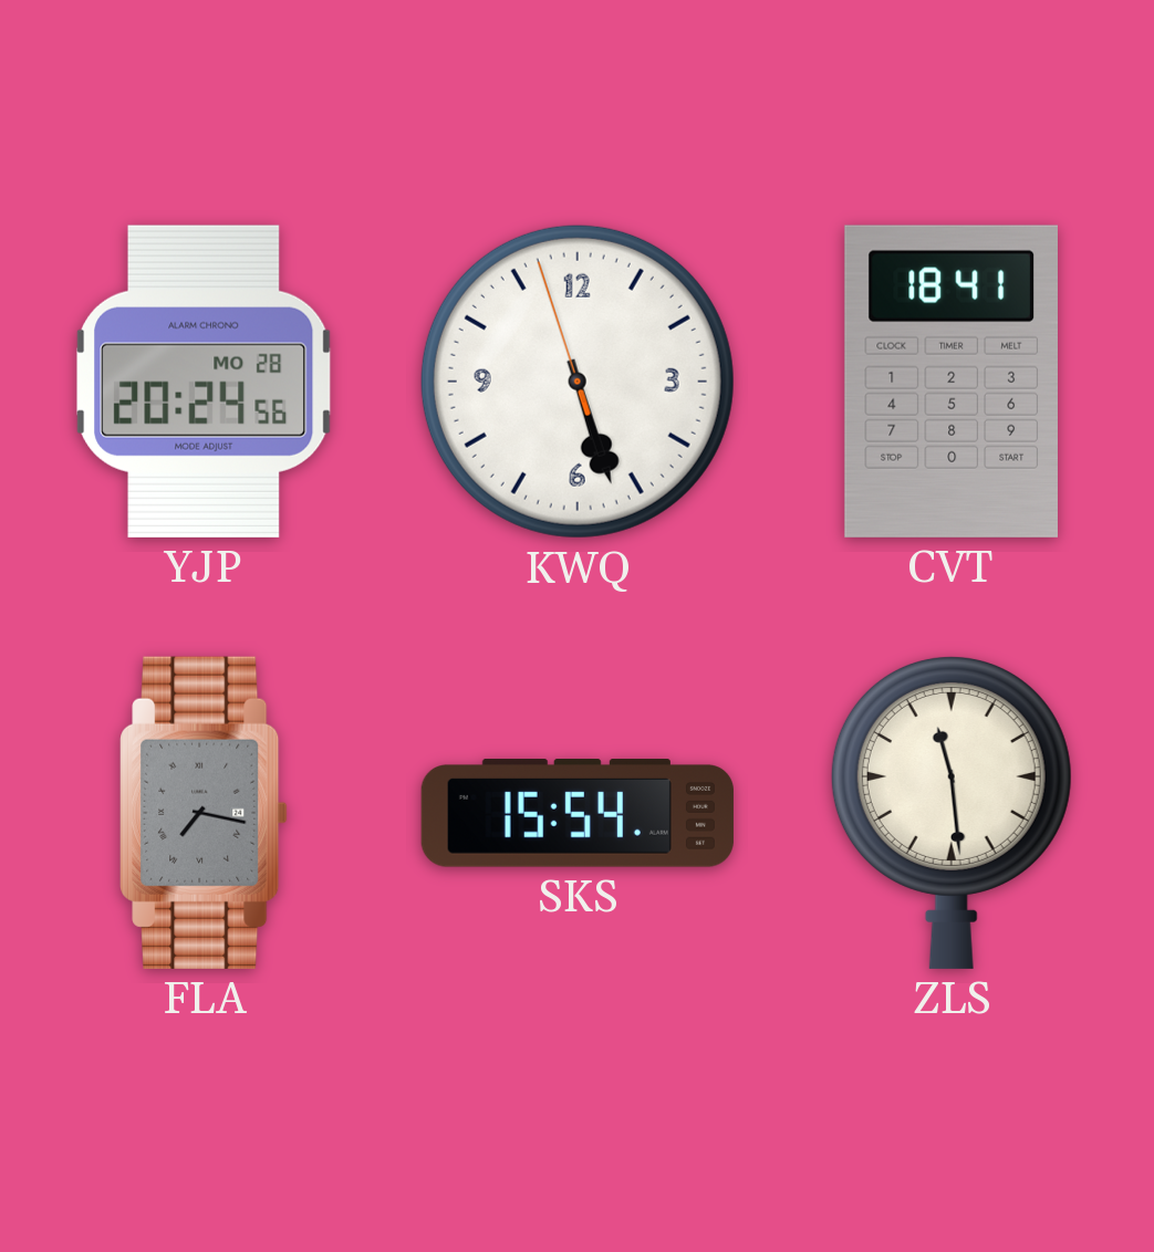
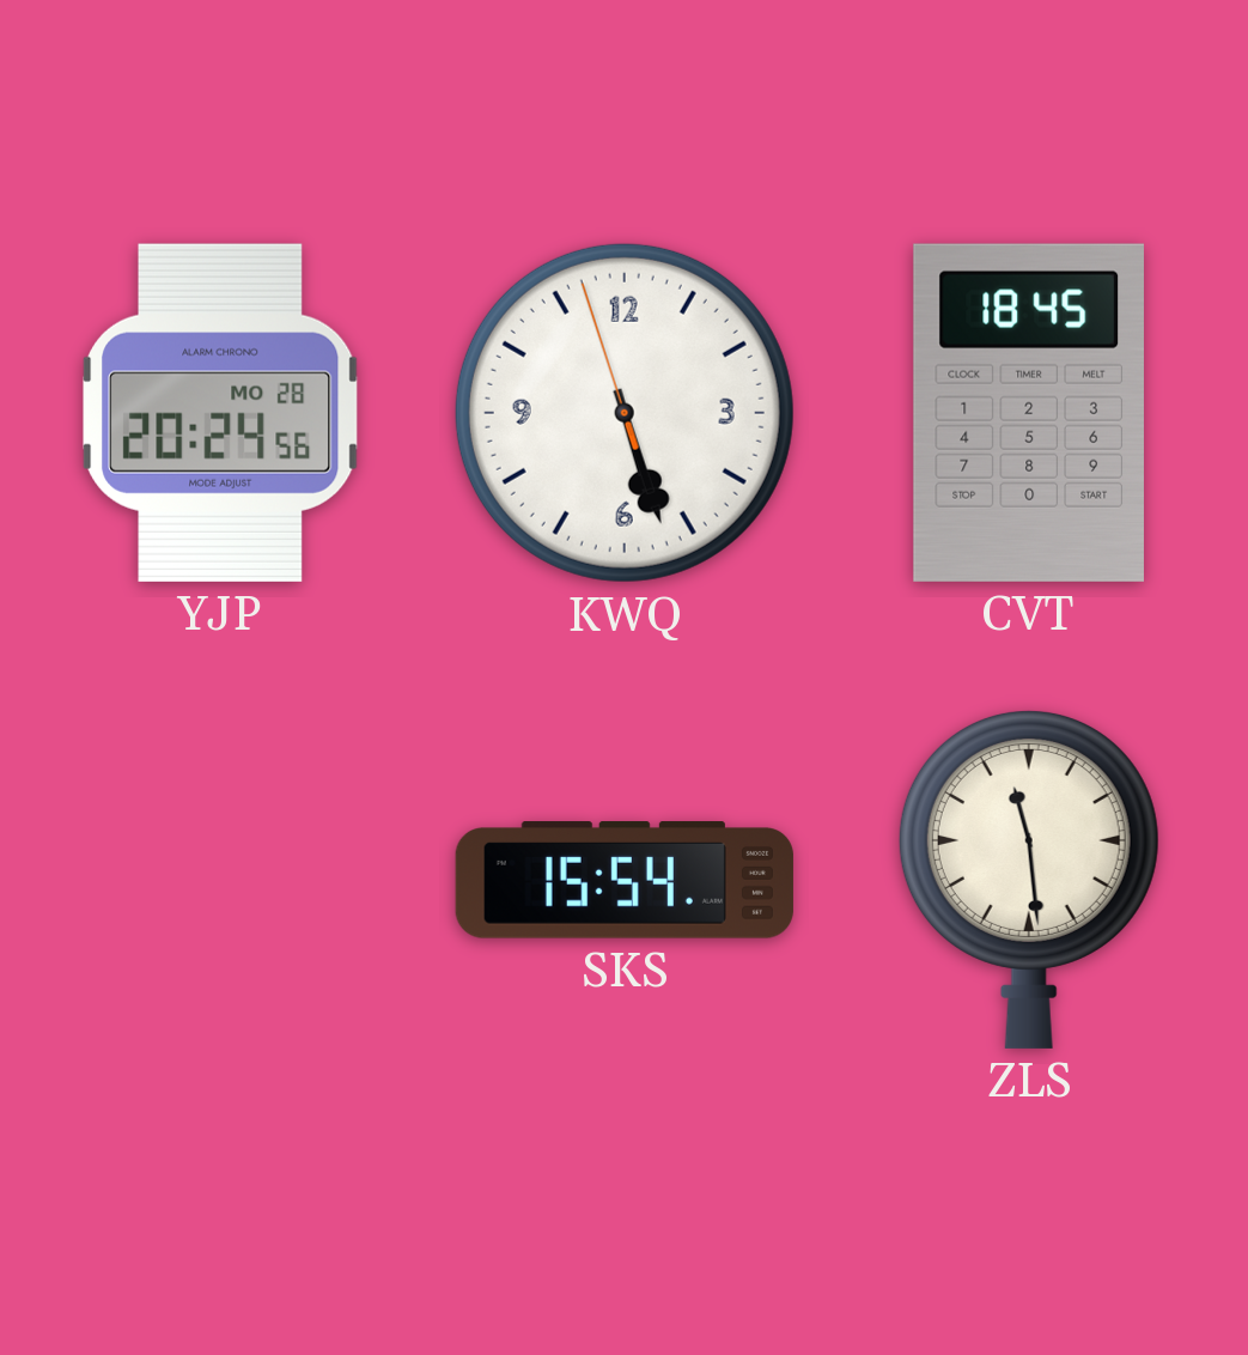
CVT: 18:41 -> 18:45
FLA: 7:17 -> none
